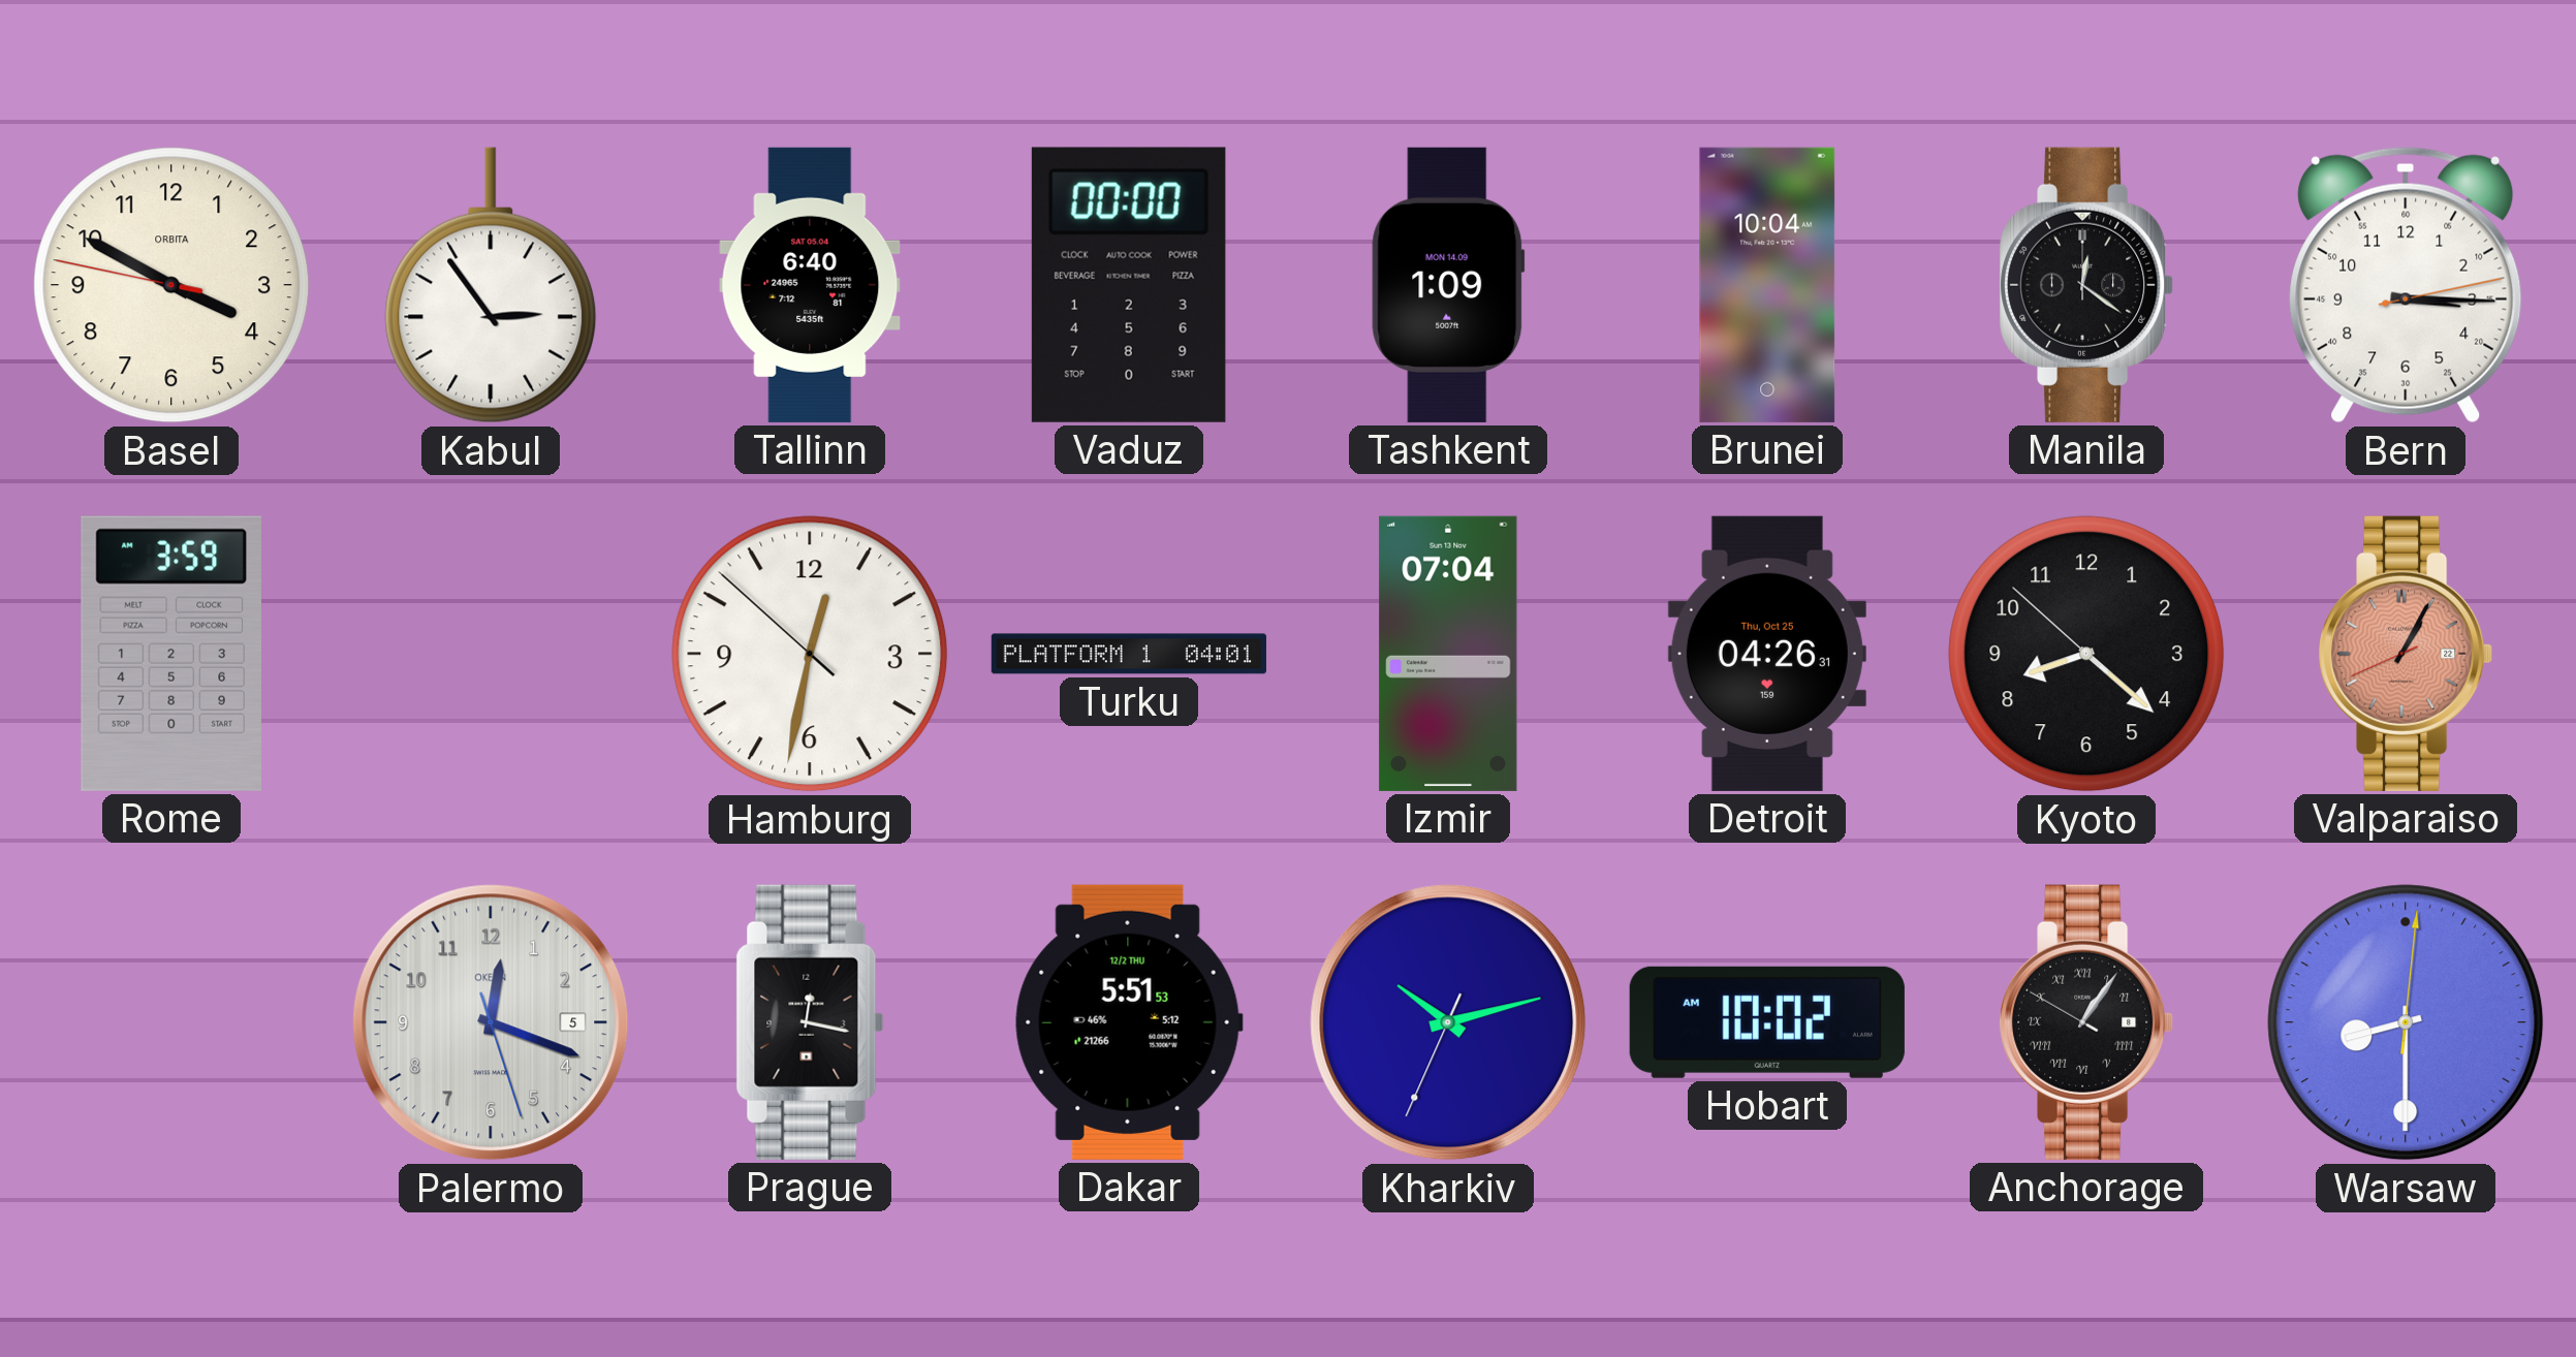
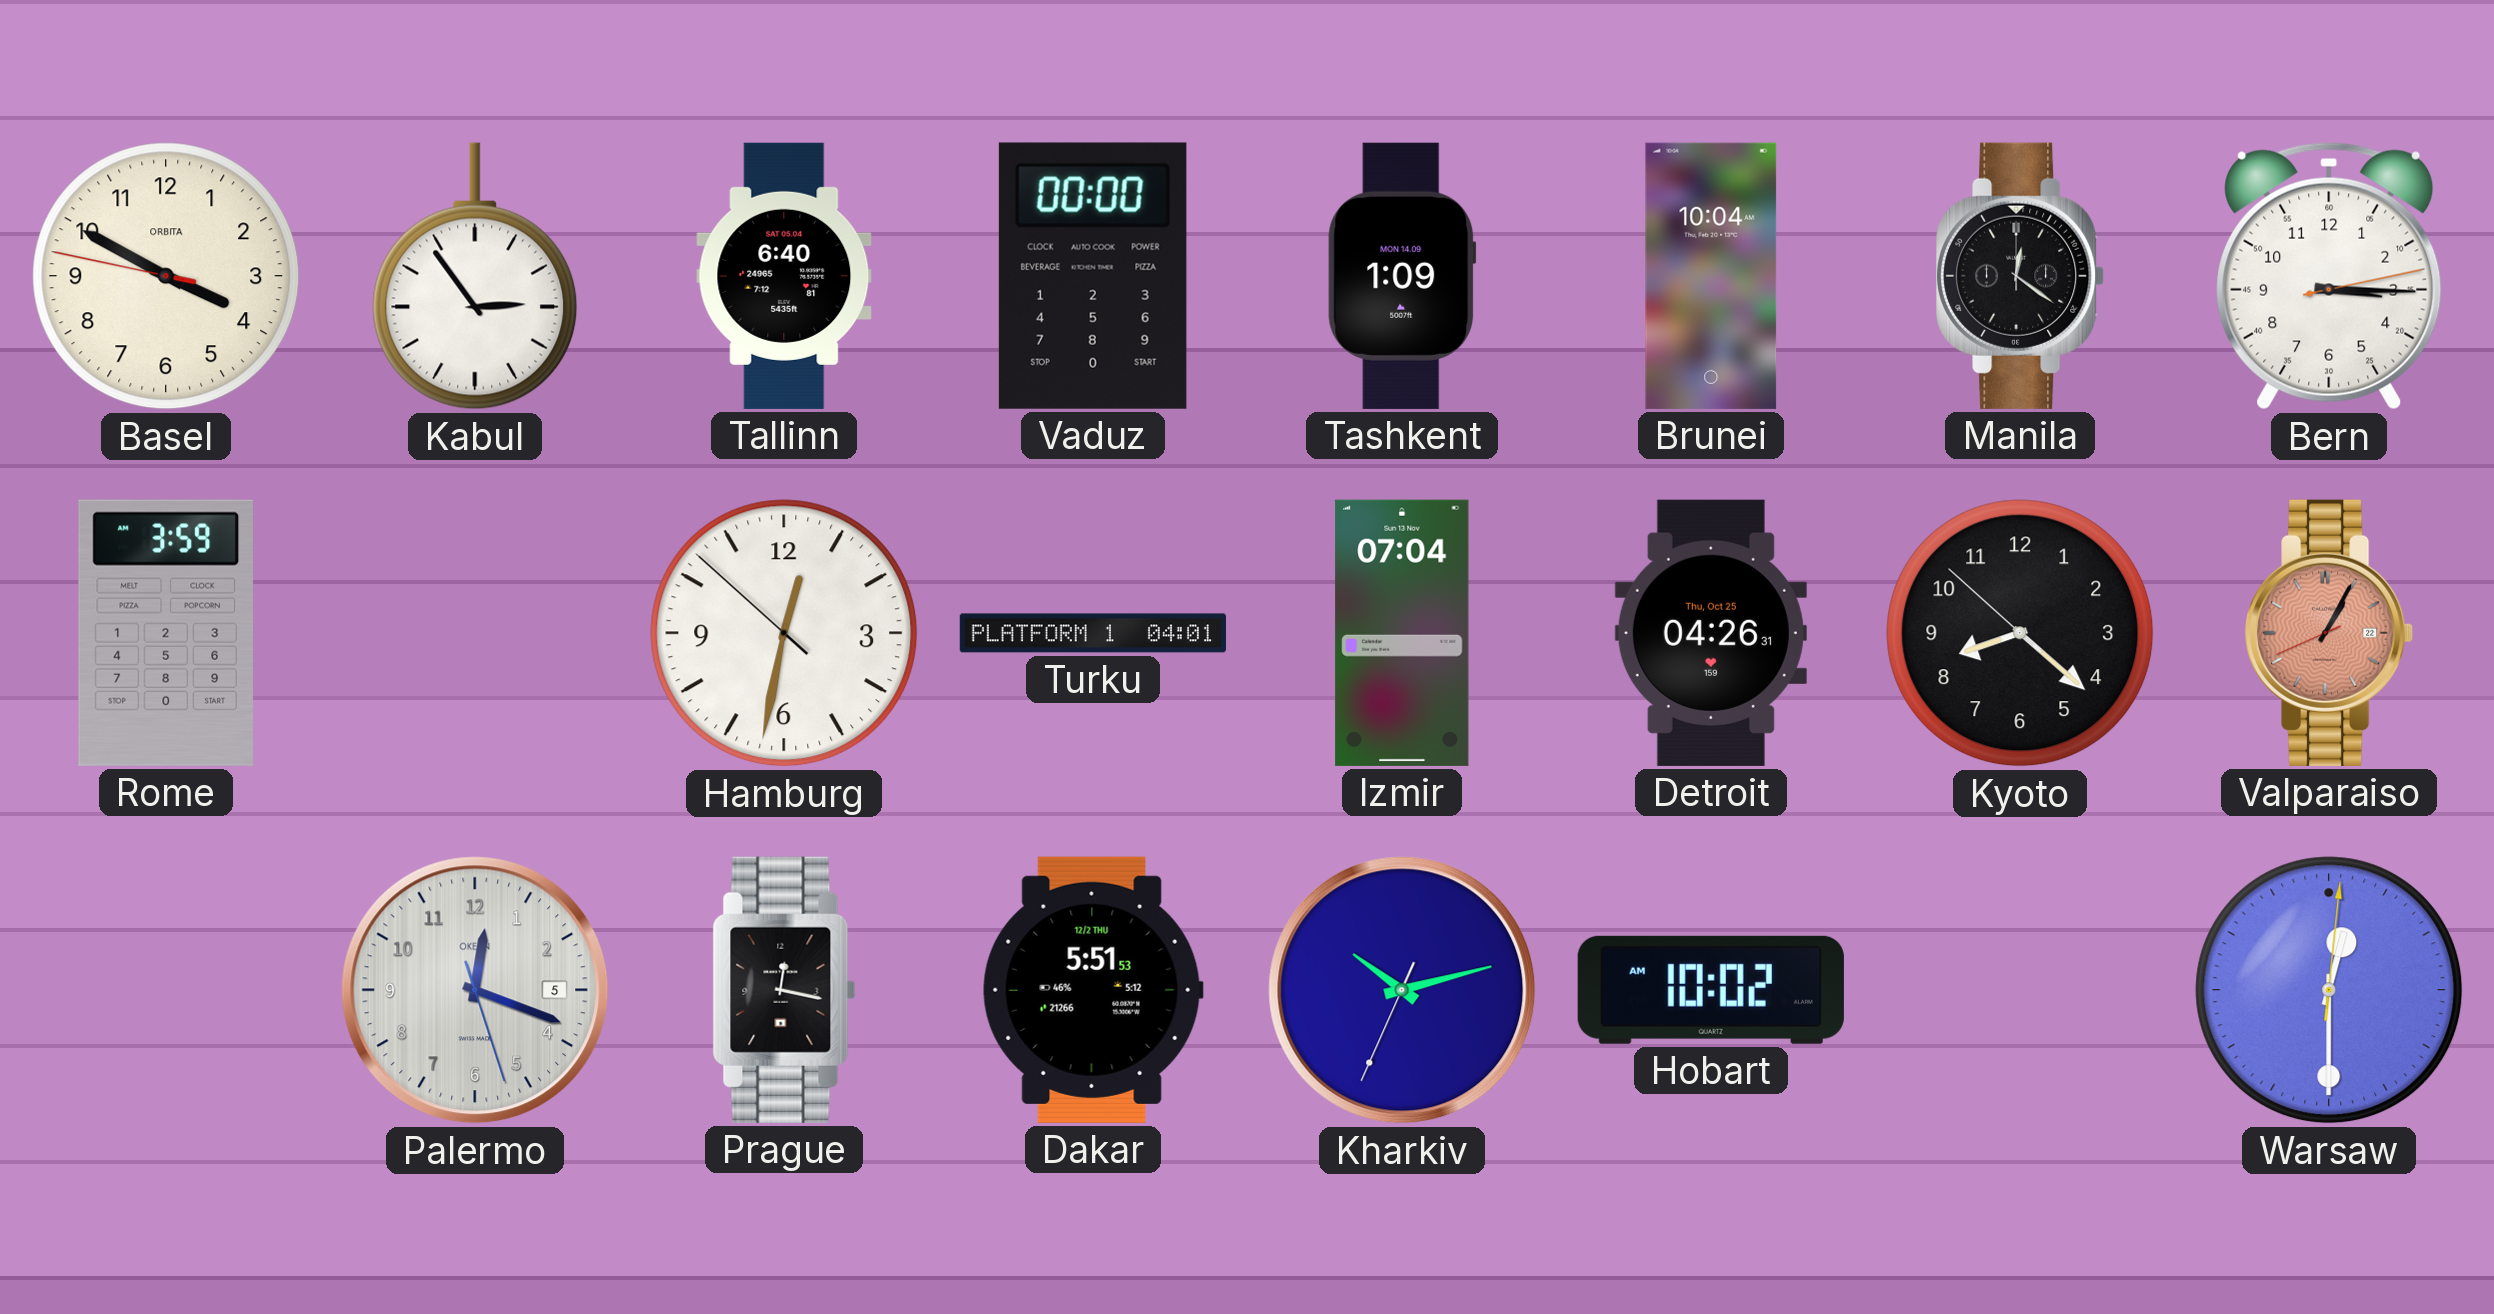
Anchorage: 1:05 -> none
Warsaw: 8:30 -> 12:30
